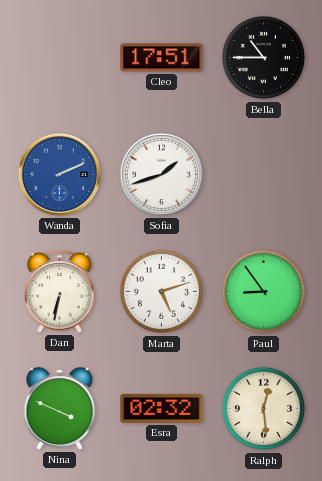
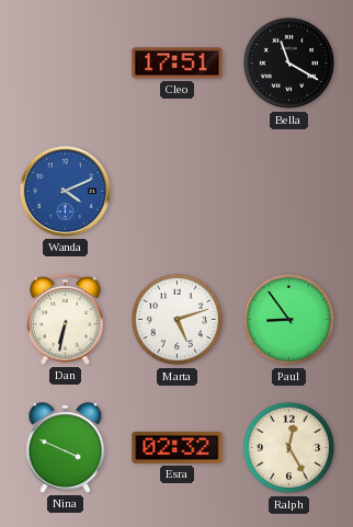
Bella: 10:45 -> 11:20
Wanda: 2:11 -> 4:11
Sofia: 1:42 -> none
Ralph: 12:29 -> 12:25
